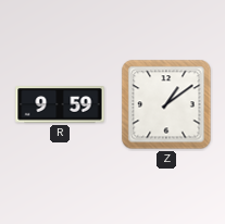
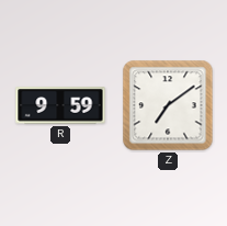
Z: 1:09 -> 7:09
